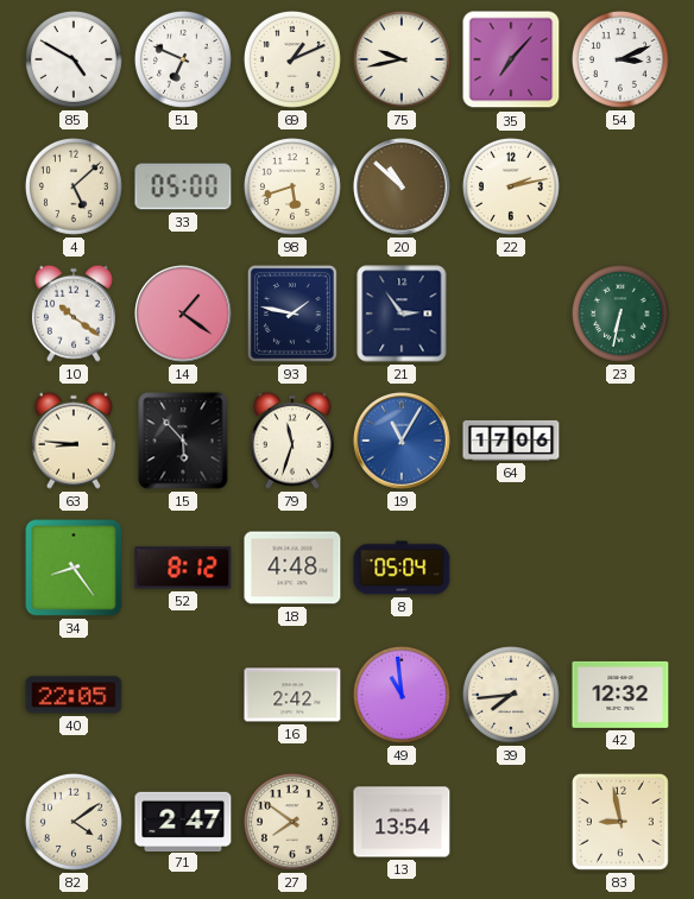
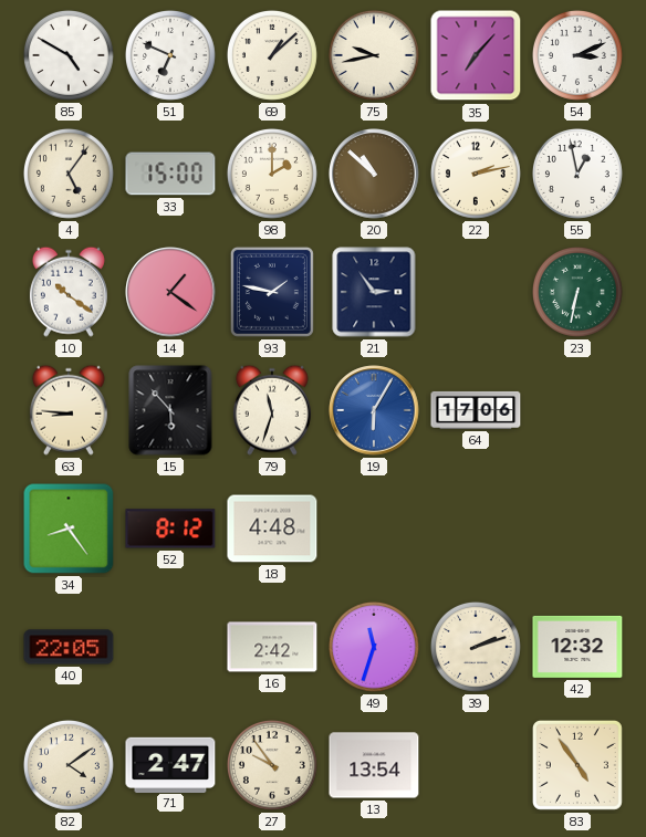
69: 1:11 -> 1:08
4: 5:08 -> 5:06
33: 05:00 -> 15:00
98: 5:42 -> 2:00
55: none -> 12:58
19: 11:05 -> 6:05
8: 05:04 -> none
49: 10:59 -> 11:33
39: 7:44 -> 2:12
27: 7:51 -> 9:54
83: 8:58 -> 4:54
